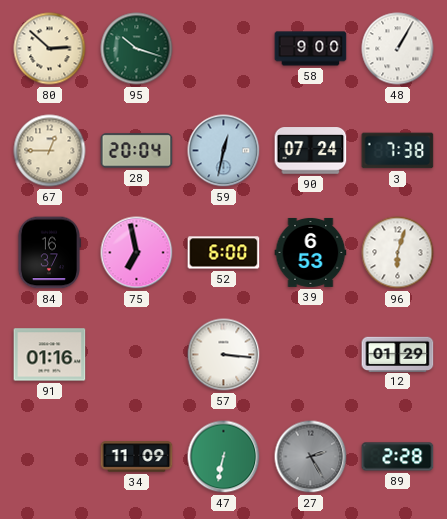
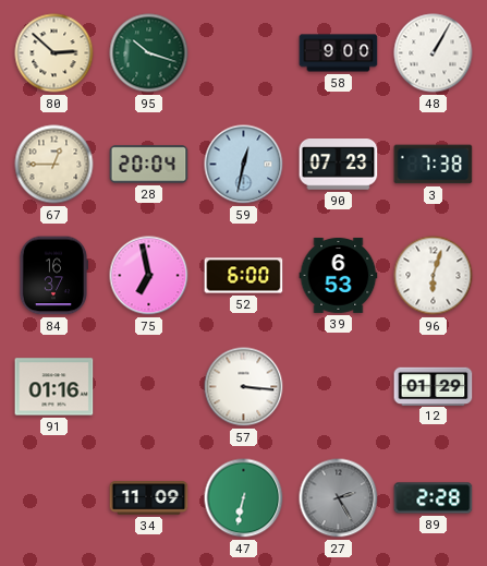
90: 07:24 -> 07:23
